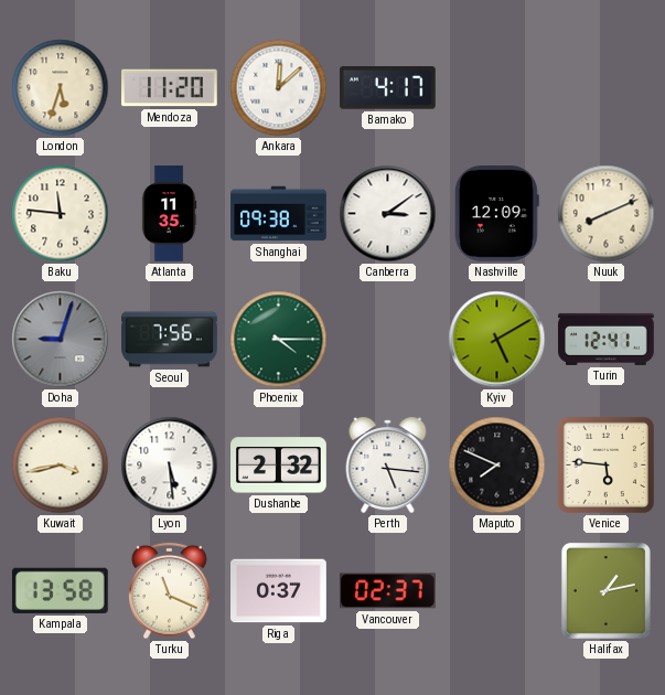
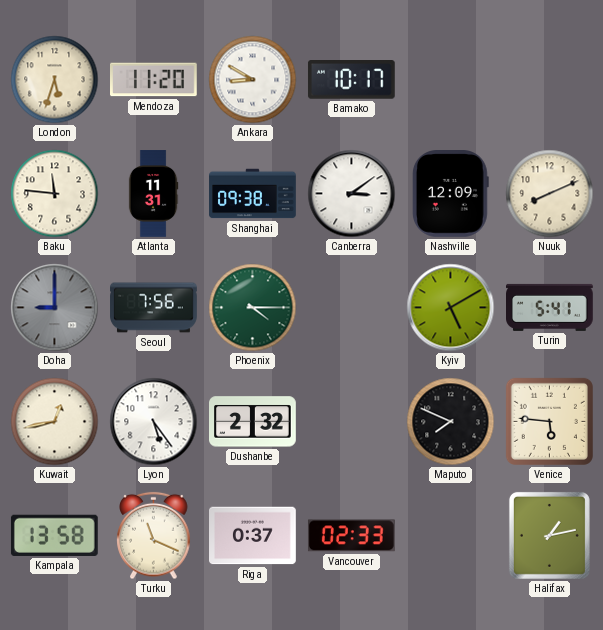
Ankara: 12:08 -> 8:50
Bamako: 4:17 -> 10:17
Atlanta: 11:35 -> 11:31
Doha: 9:03 -> 9:00
Turin: 12:41 -> 5:41
Kuwait: 3:43 -> 12:43
Lyon: 5:29 -> 5:24
Perth: 5:16 -> none
Vancouver: 02:37 -> 02:33
